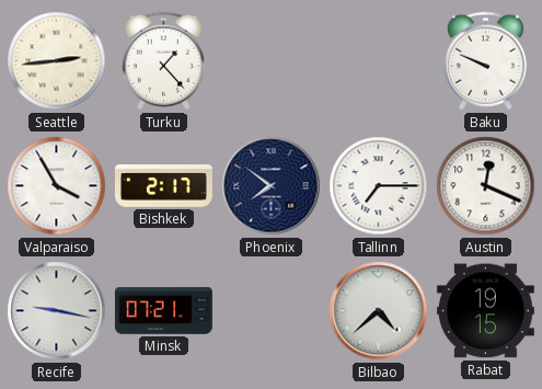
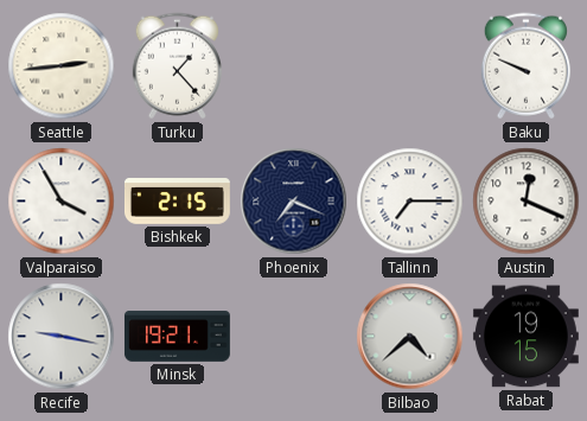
Bishkek: 2:17 -> 2:15
Phoenix: 7:51 -> 7:19
Minsk: 07:21 -> 19:21
